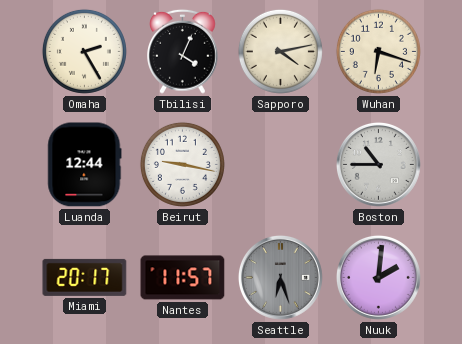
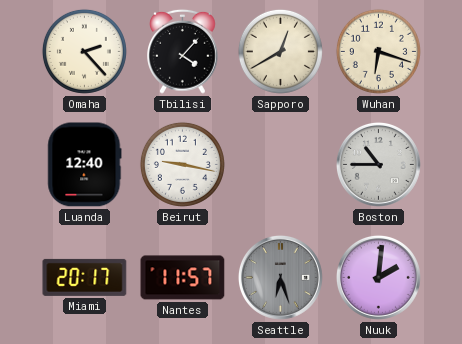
Omaha: 2:25 -> 2:23
Tbilisi: 4:04 -> 4:07
Sapporo: 4:13 -> 12:40
Luanda: 12:44 -> 12:40
